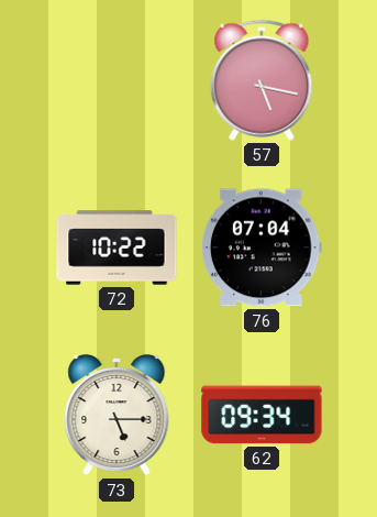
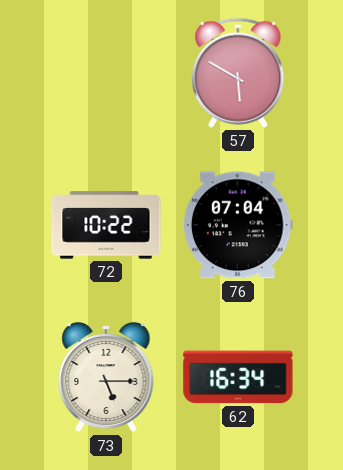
57: 5:17 -> 5:50
62: 09:34 -> 16:34
